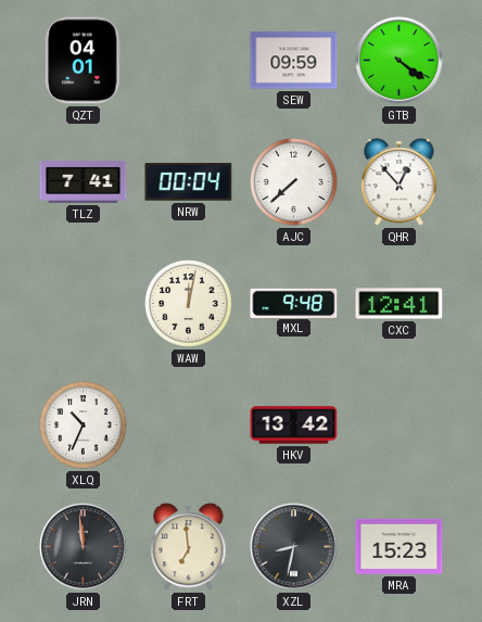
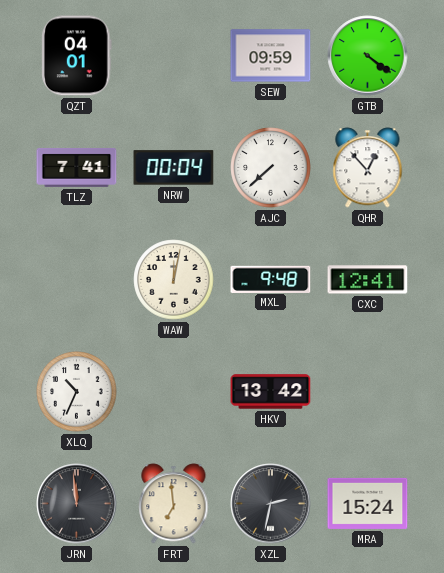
XZL: 8:32 -> 2:32
MRA: 15:23 -> 15:24
